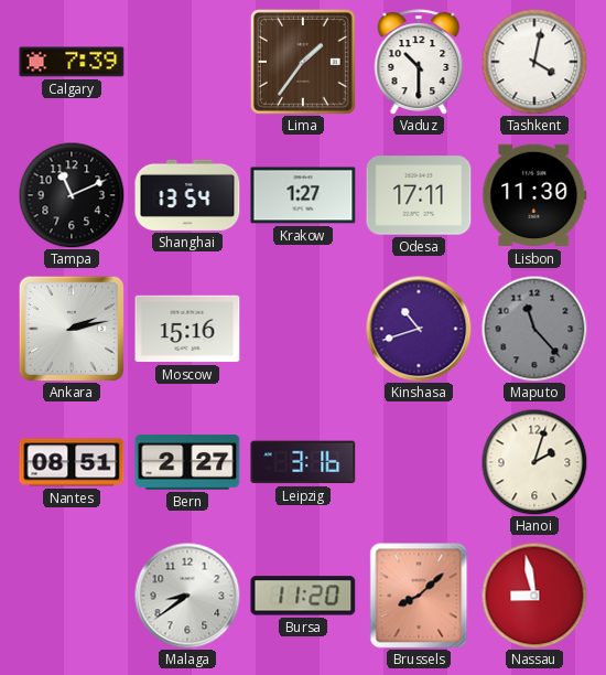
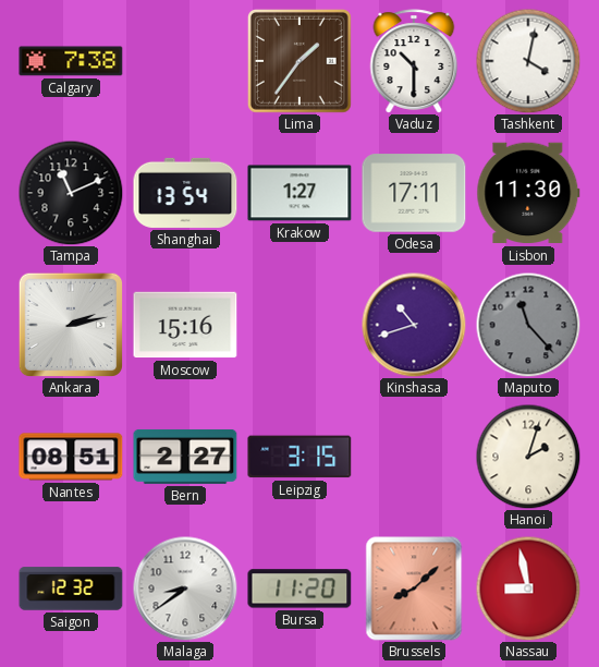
Calgary: 7:39 -> 7:38
Leipzig: 3:16 -> 3:15
Saigon: none -> 12:32
